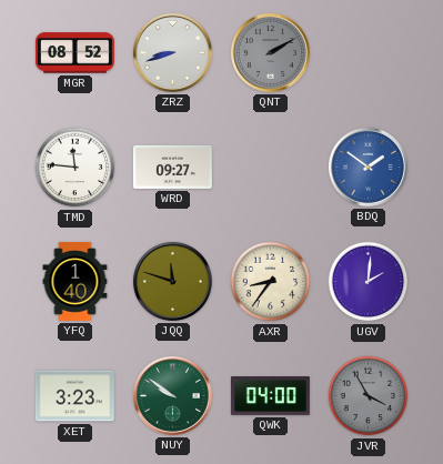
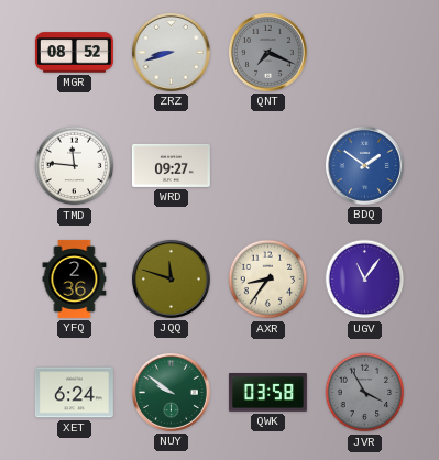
QNT: 2:10 -> 7:19
YFQ: 1:40 -> 2:36
UGV: 2:01 -> 11:06
XET: 3:23 -> 6:24
QWK: 04:00 -> 03:58
